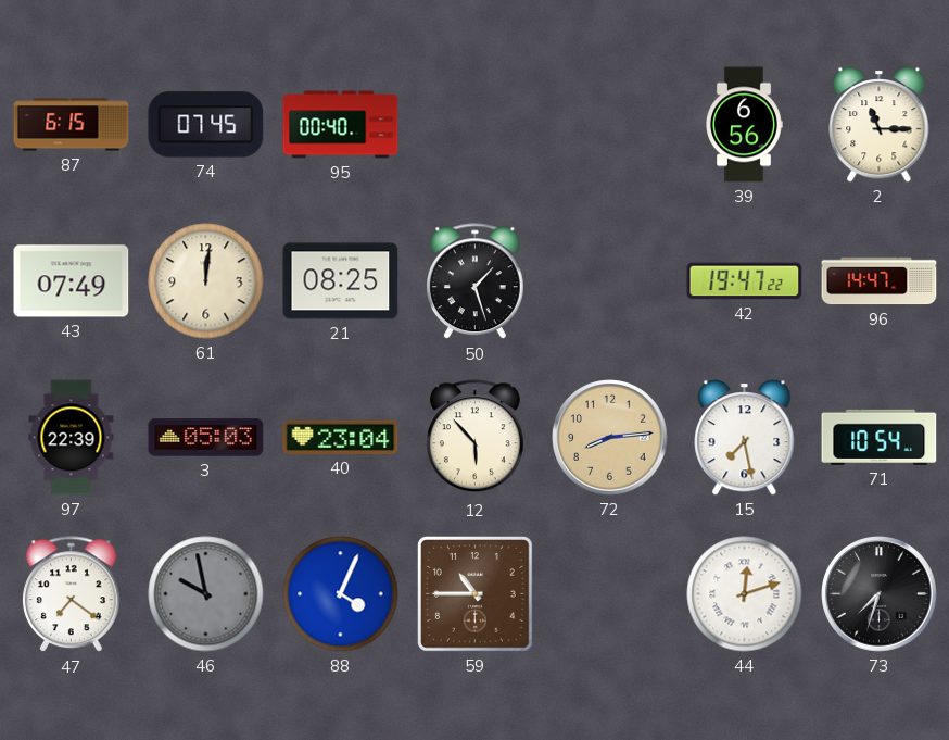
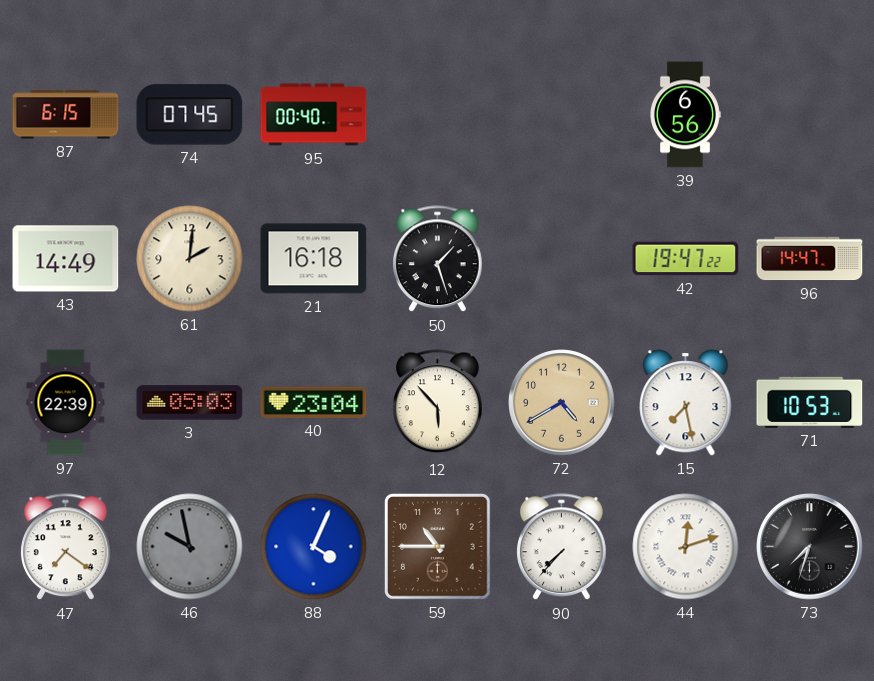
2: 11:15 -> none
43: 07:49 -> 14:49
61: 12:01 -> 2:01
21: 08:25 -> 16:18
72: 8:14 -> 4:40
71: 10:54 -> 10:53
90: none -> 7:37
